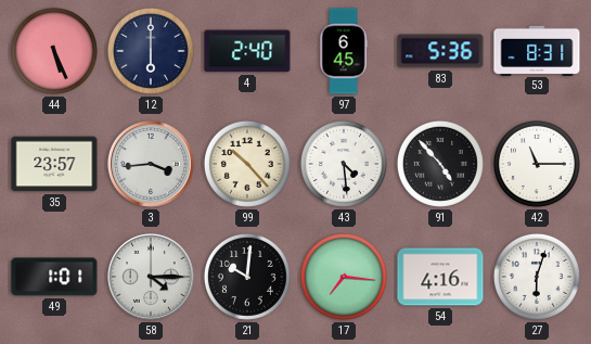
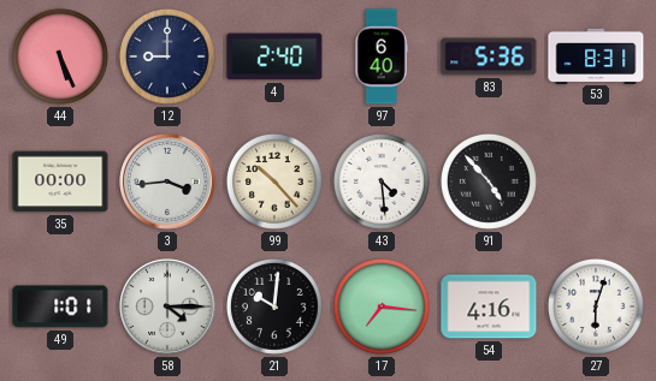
12: 6:00 -> 9:00
97: 6:45 -> 6:40
35: 23:57 -> 00:00
42: 11:15 -> none
